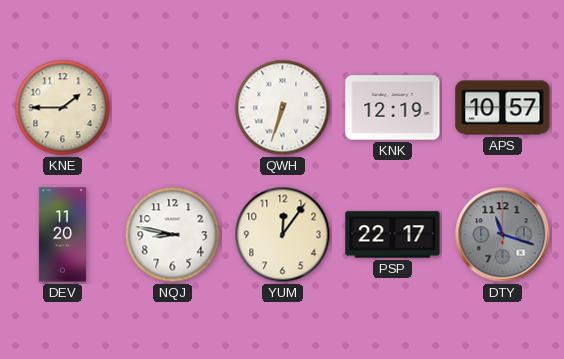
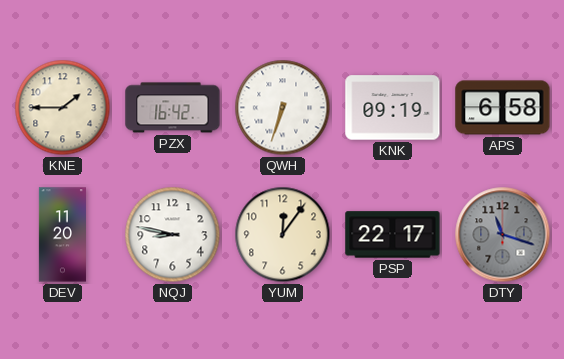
PZX: none -> 16:42
KNK: 12:19 -> 09:19
APS: 10:57 -> 6:58
